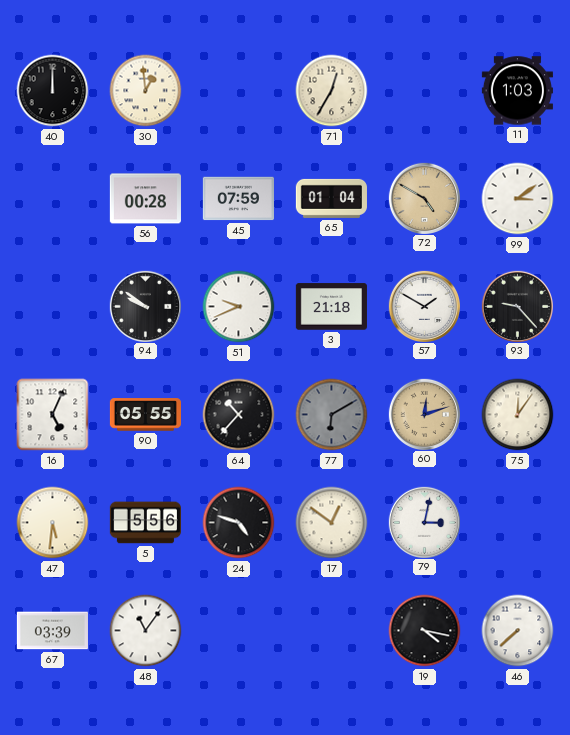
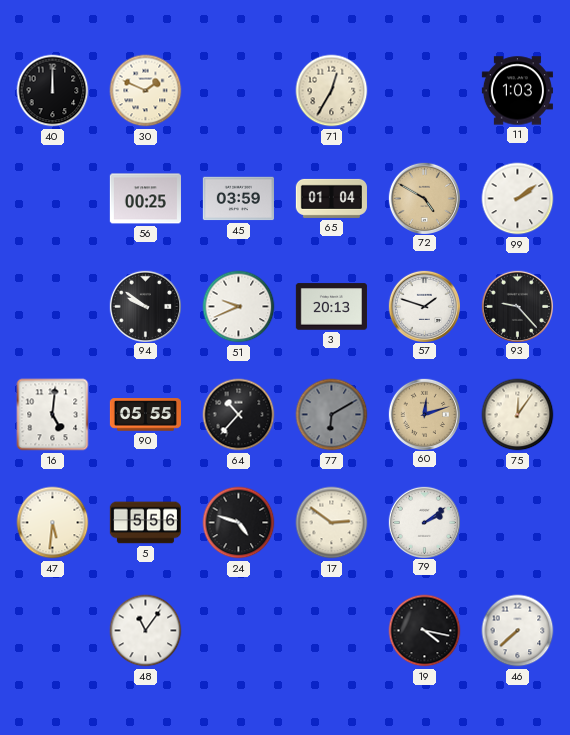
30: 12:59 -> 1:49
56: 00:28 -> 00:25
45: 07:59 -> 03:59
99: 3:09 -> 2:09
3: 21:18 -> 20:13
57: 1:50 -> 1:48
16: 5:04 -> 5:01
17: 12:51 -> 2:51
79: 3:02 -> 2:09
67: 03:39 -> none
